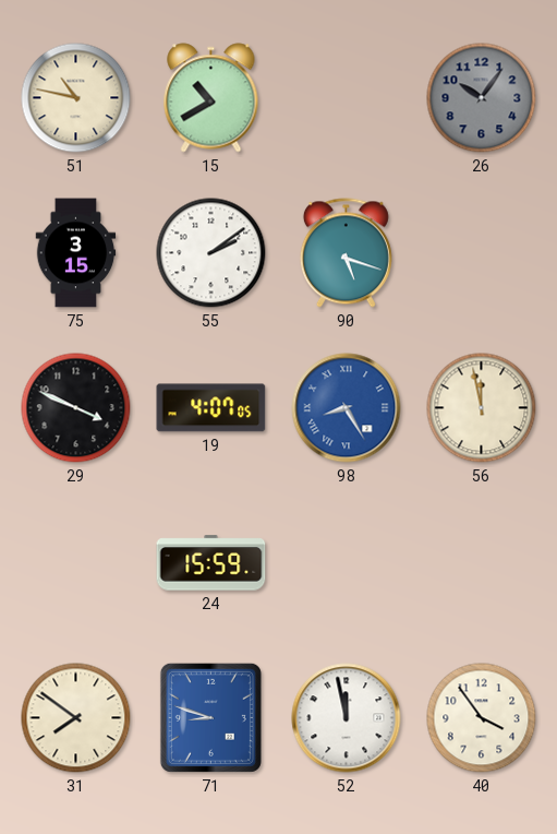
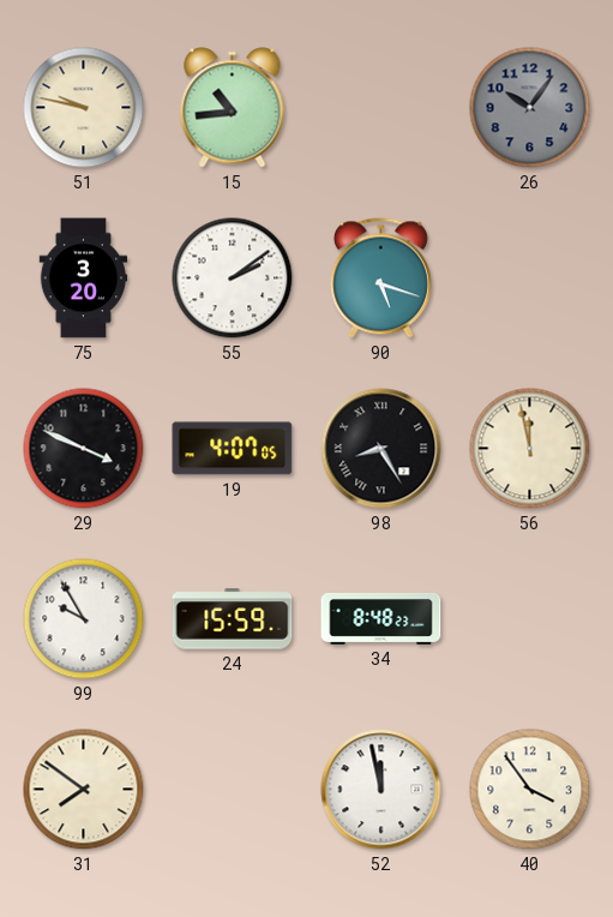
51: 10:47 -> 9:47
15: 10:40 -> 10:44
75: 3:15 -> 3:20
98 dial: blue -> black
99: none -> 9:55
34: none -> 8:48
71: 8:48 -> none
